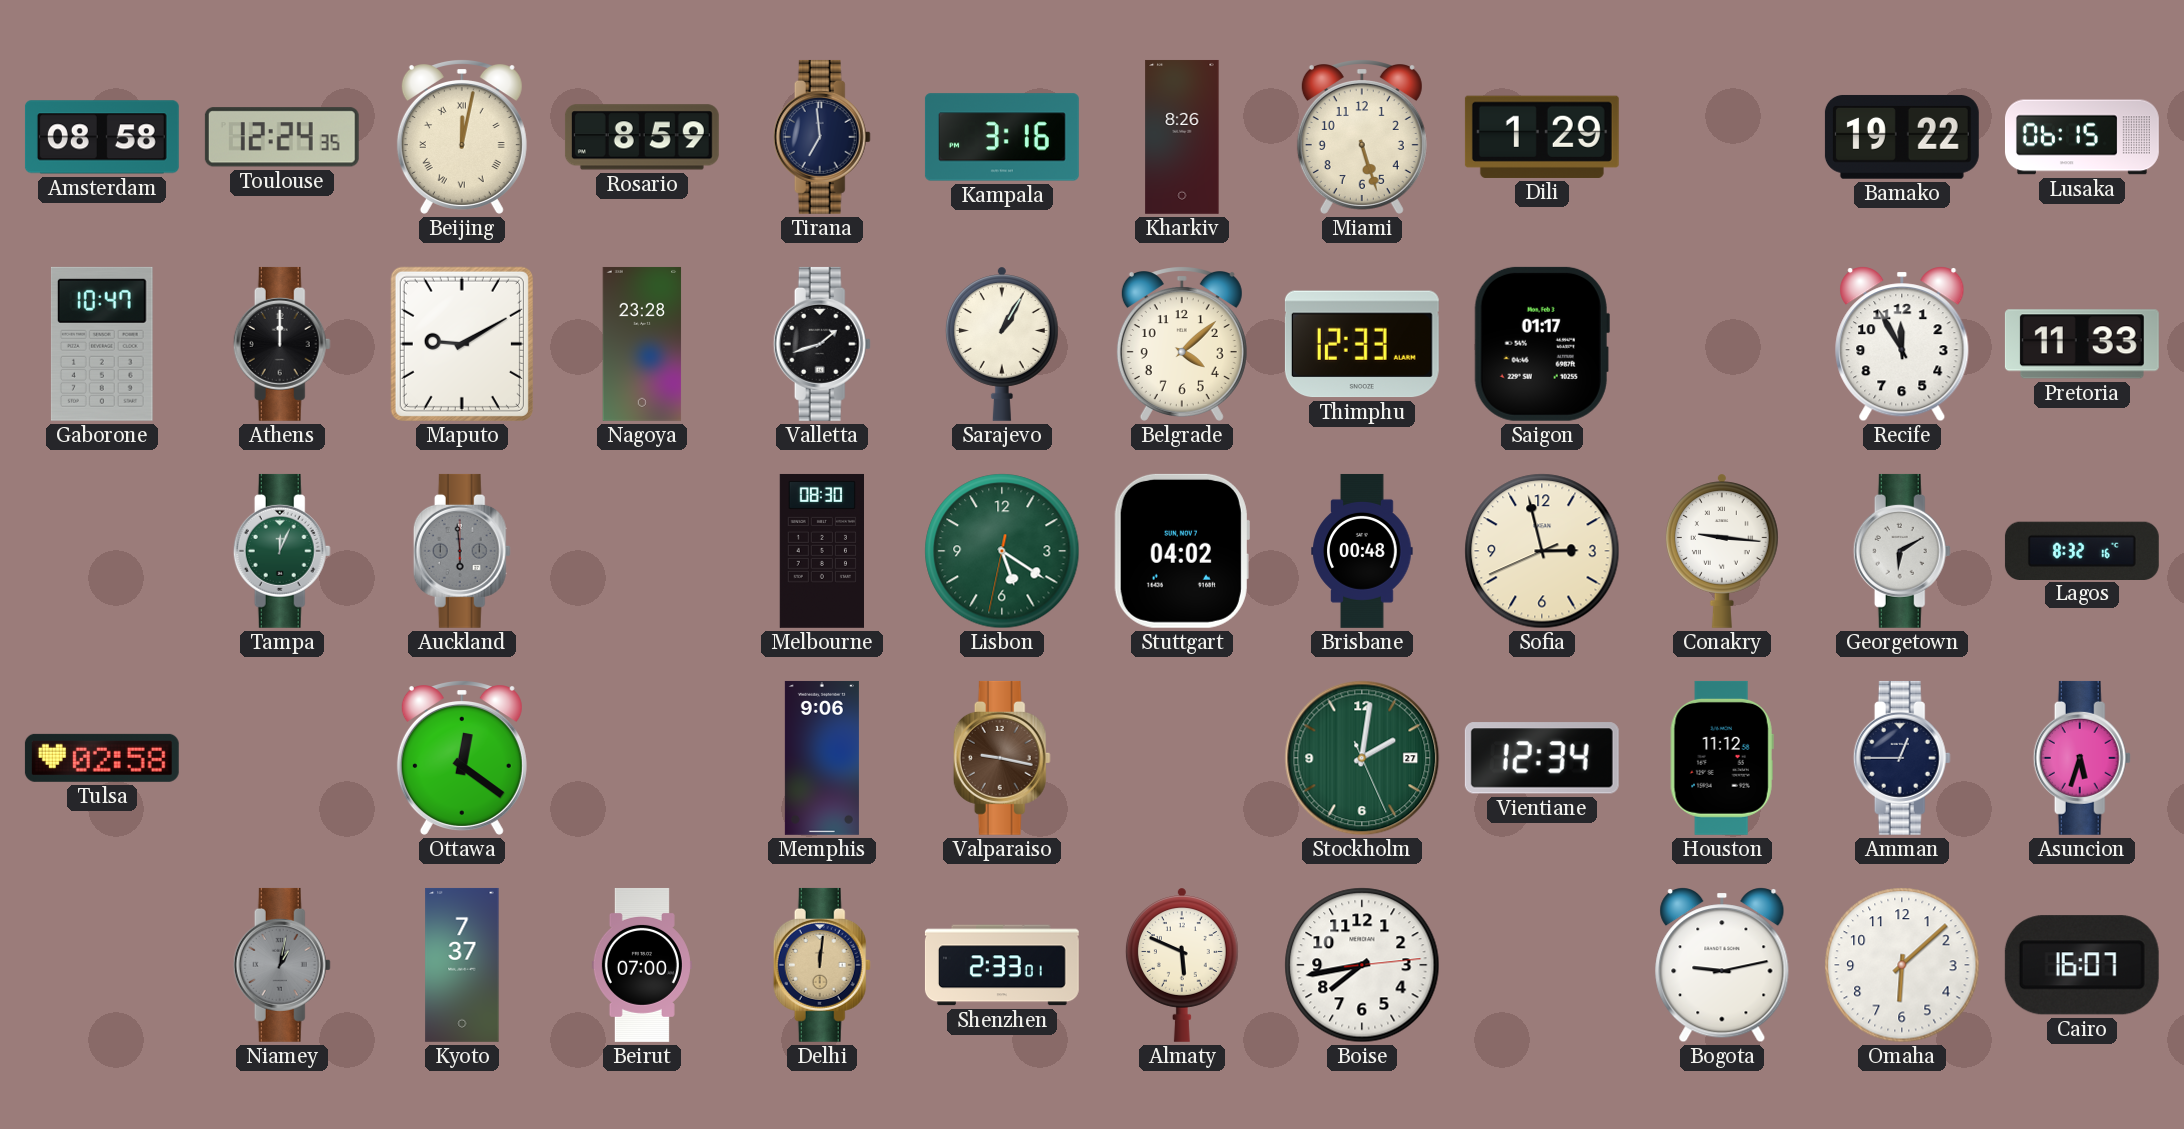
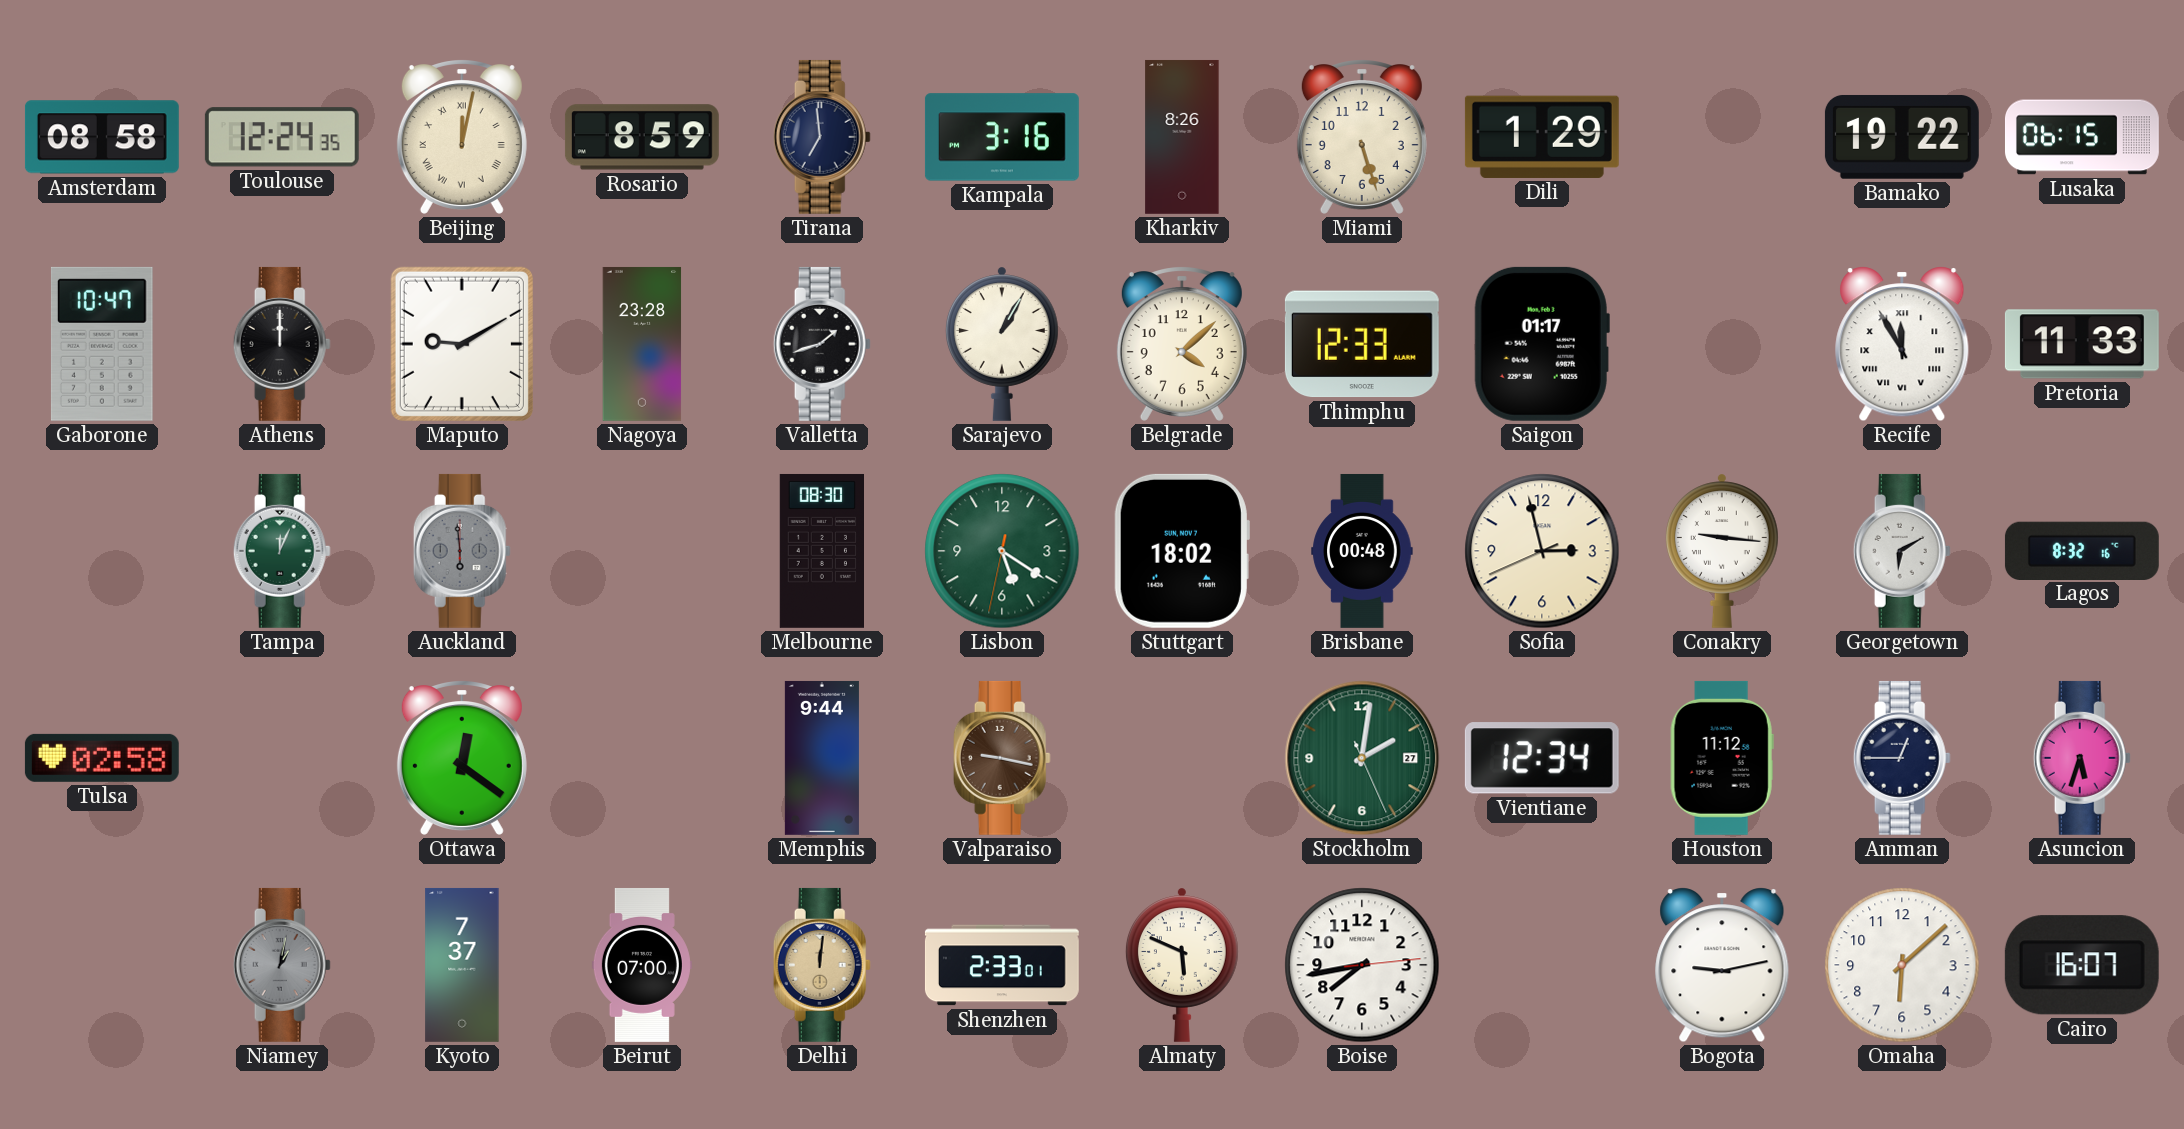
Recife numerals: Arabic -> Roman
Stuttgart: 04:02 -> 18:02
Memphis: 9:06 -> 9:44
